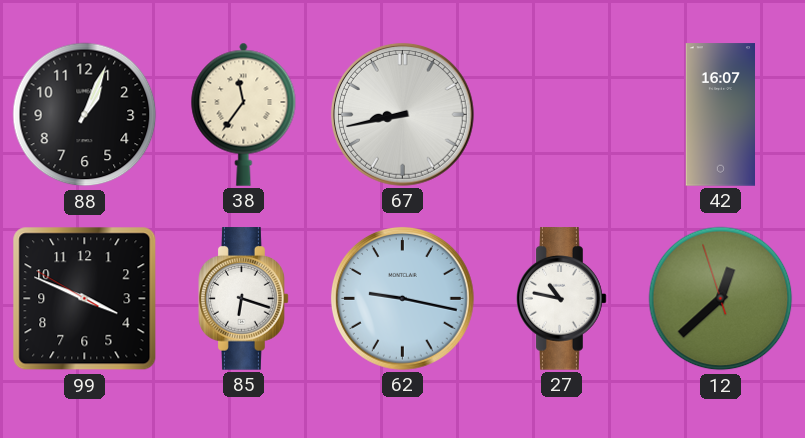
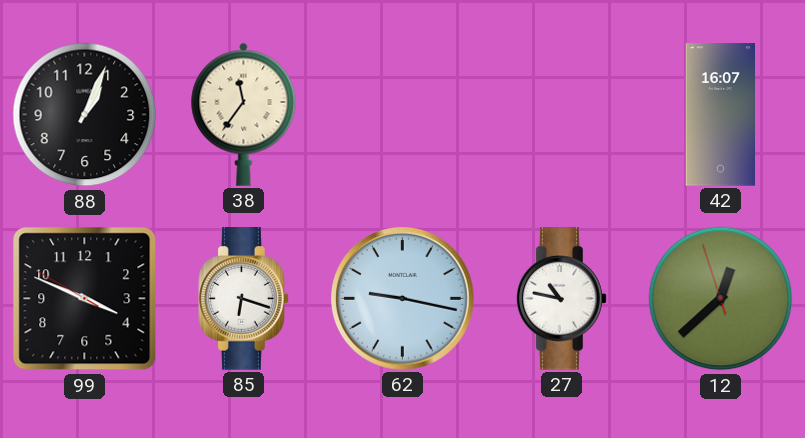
67: 8:43 -> none
